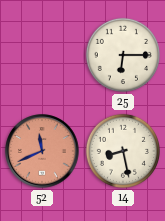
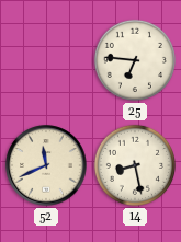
25: 6:15 -> 6:46
52 dial: salmon -> cream
